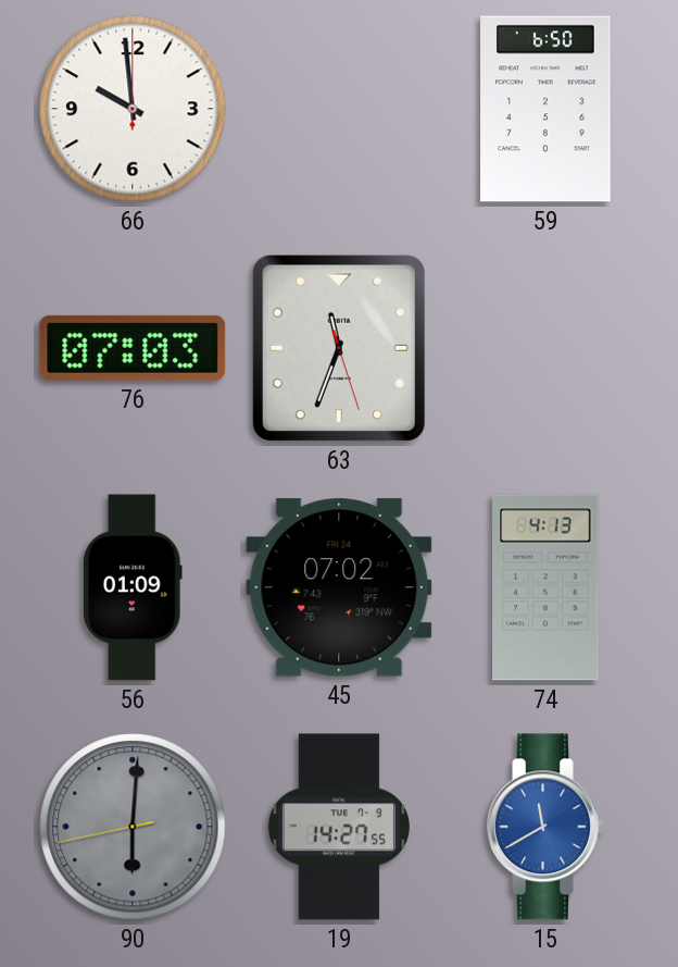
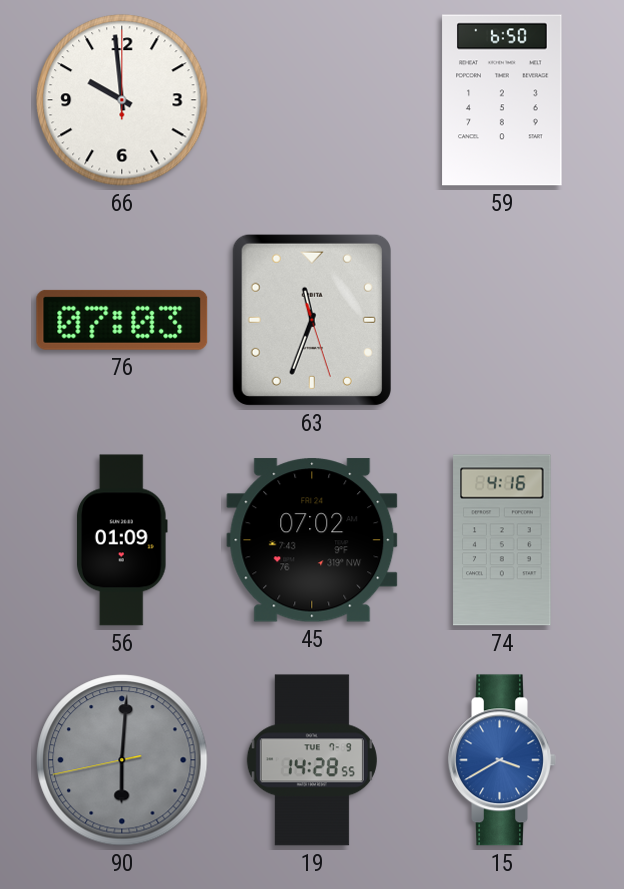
74: 4:13 -> 4:16
19: 14:27 -> 14:28
15: 11:40 -> 3:40
